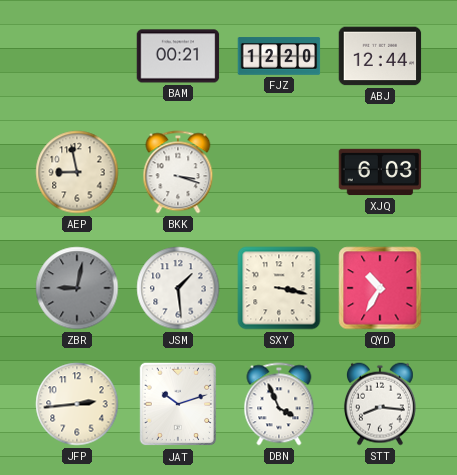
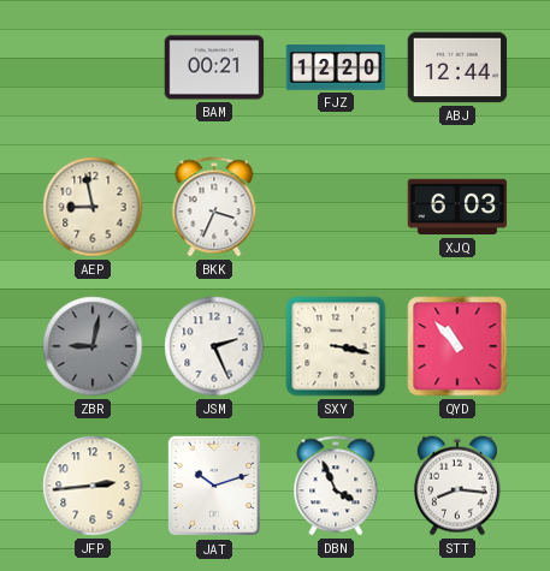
BKK: 3:18 -> 3:34
JSM: 1:29 -> 2:26
QYD: 10:35 -> 10:53
